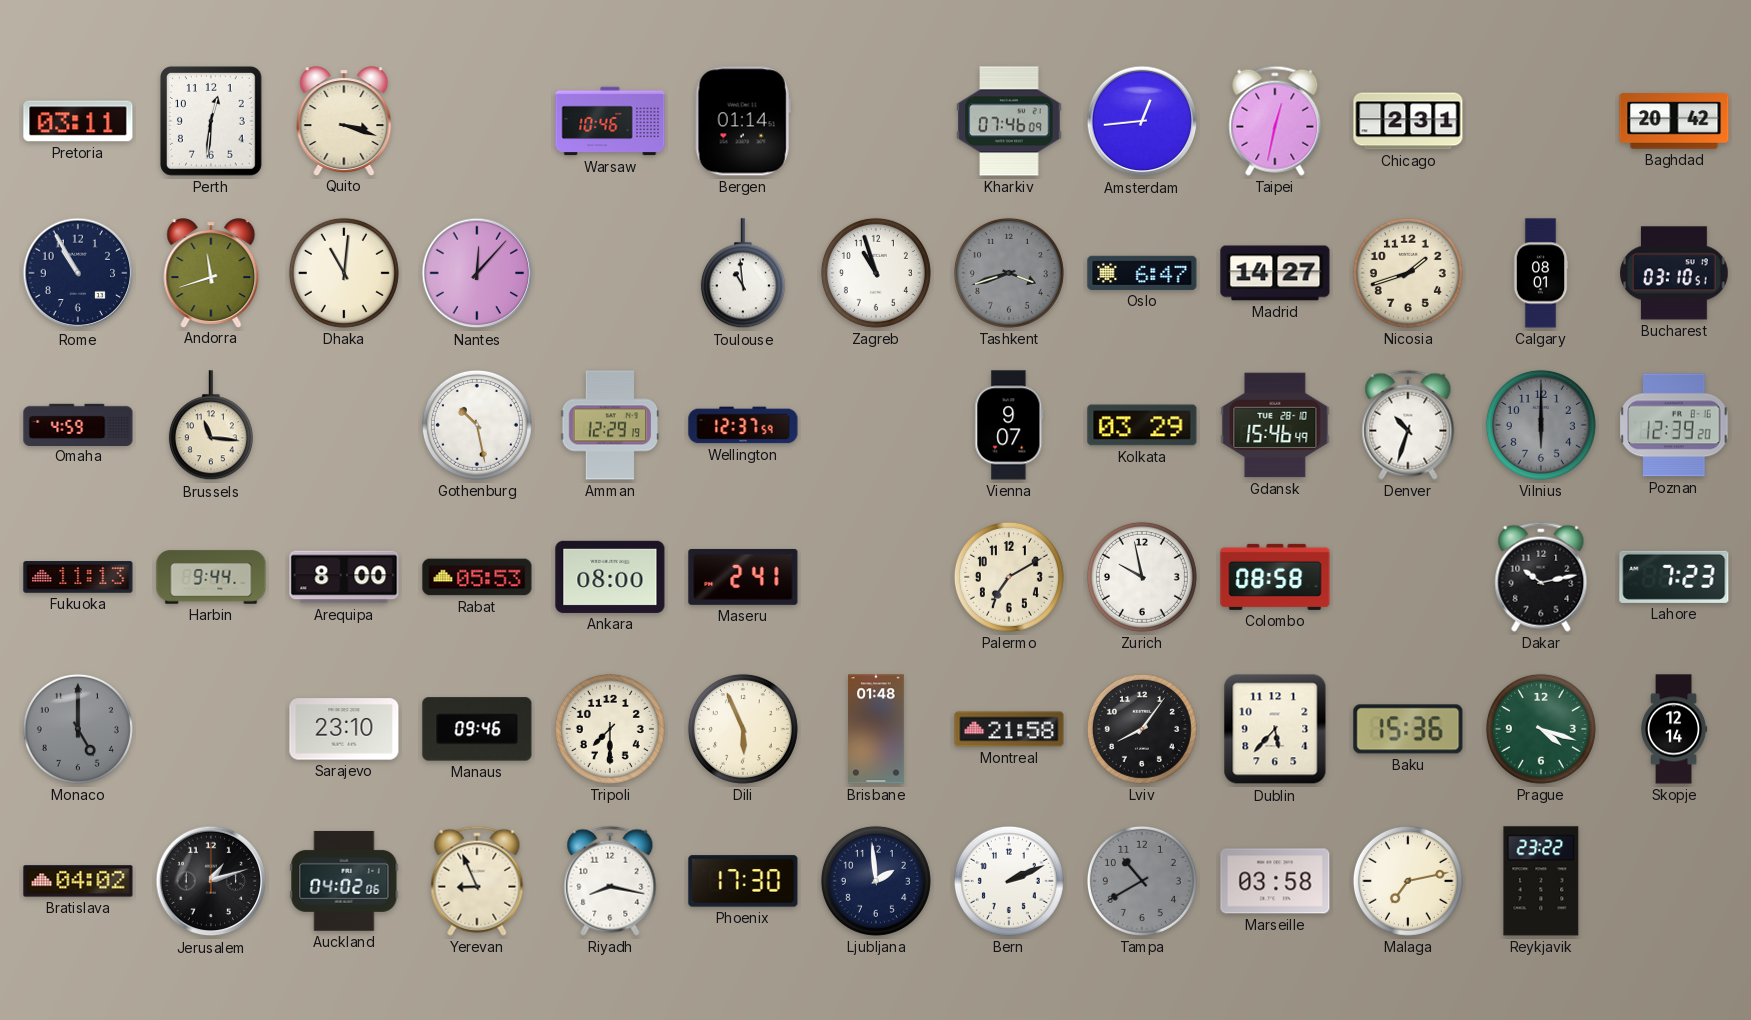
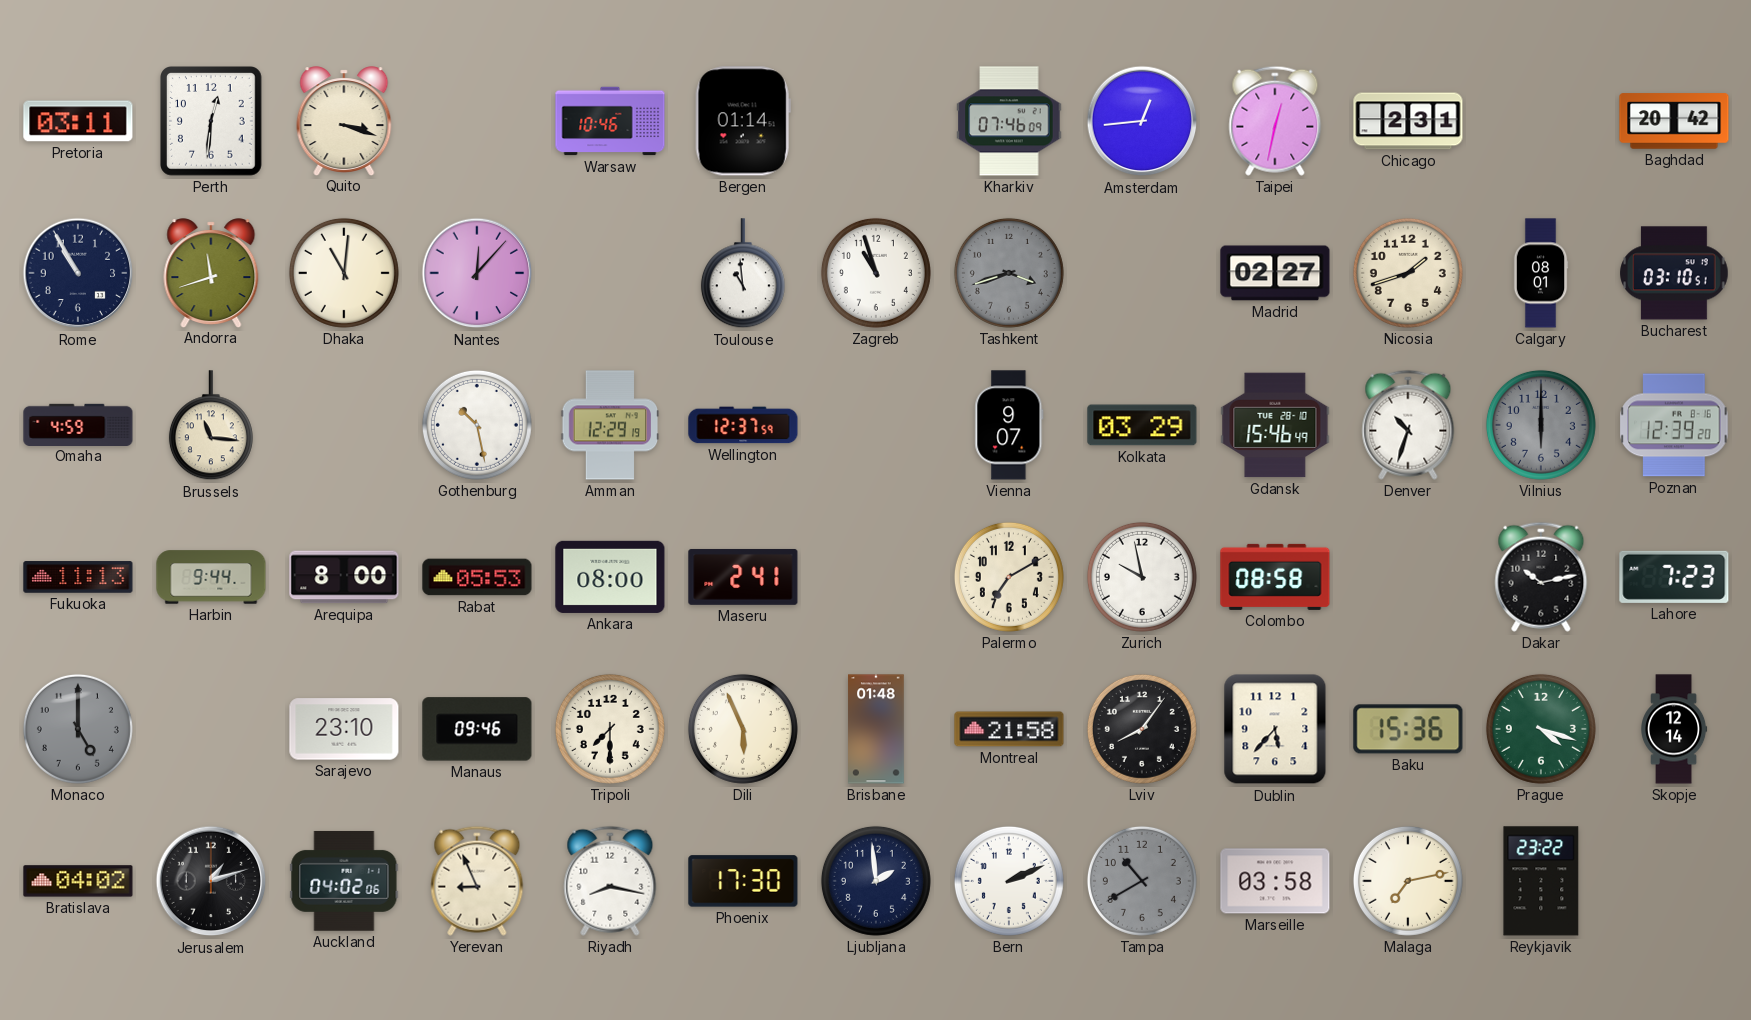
Oslo: 6:47 -> none
Madrid: 14:27 -> 02:27
